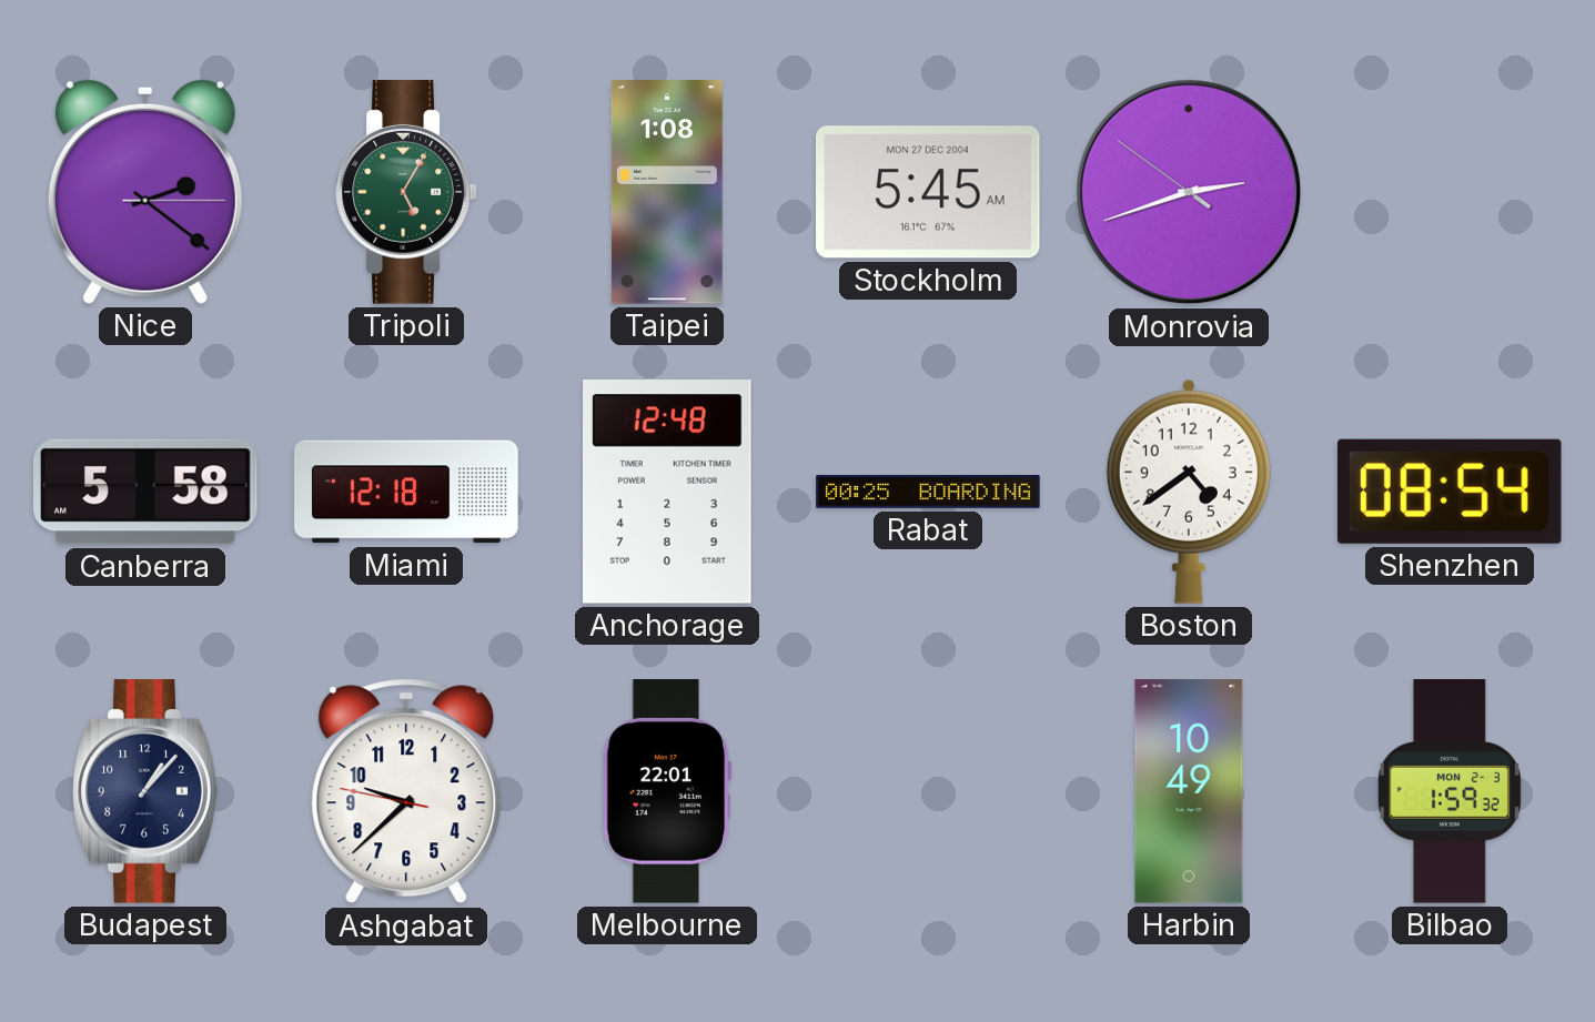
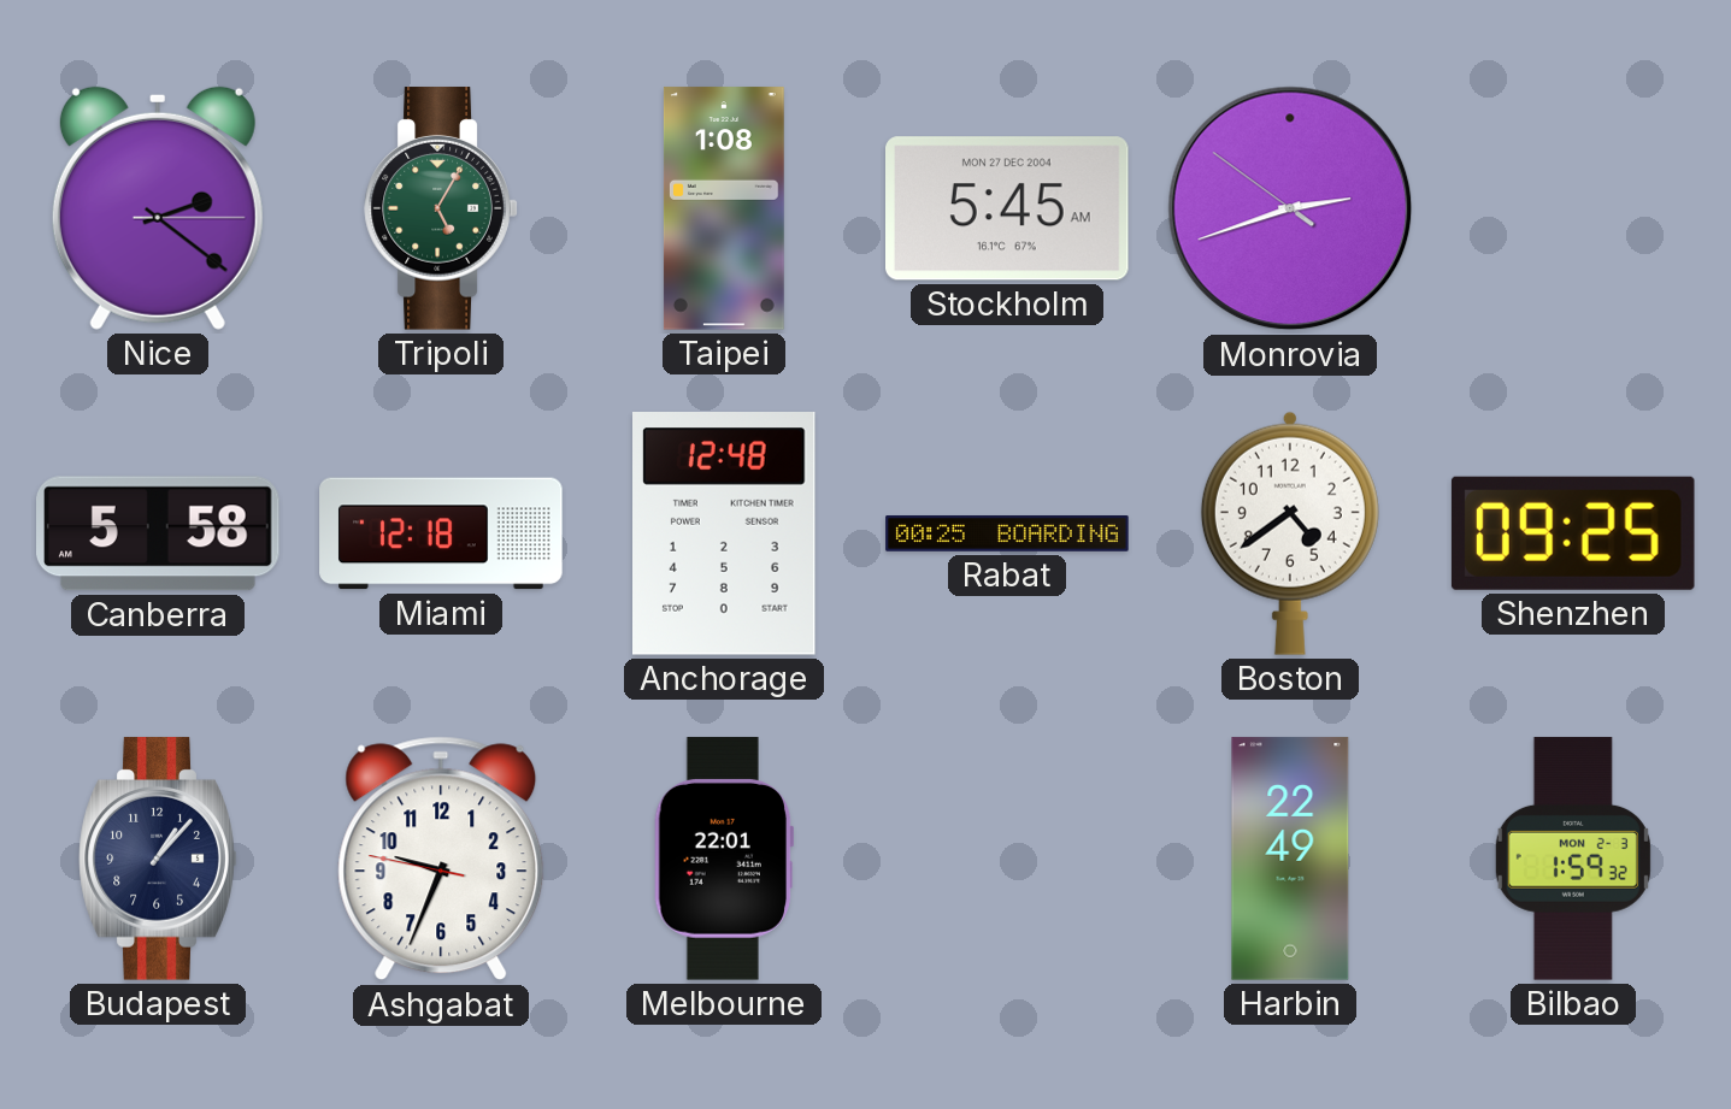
Shenzhen: 08:54 -> 09:25
Ashgabat: 9:37 -> 9:33
Harbin: 10:49 -> 22:49
